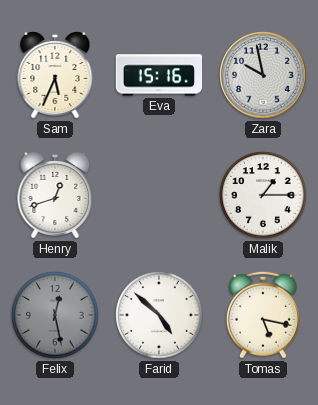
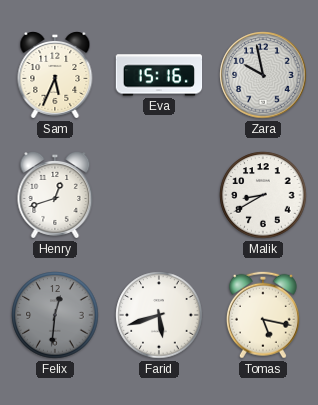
Malik: 1:15 -> 8:40
Felix: 12:28 -> 12:31
Farid: 4:52 -> 5:42
